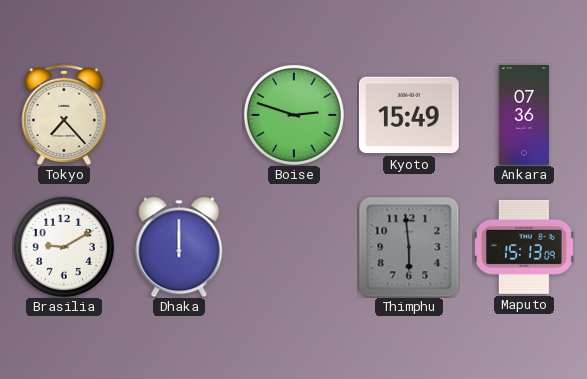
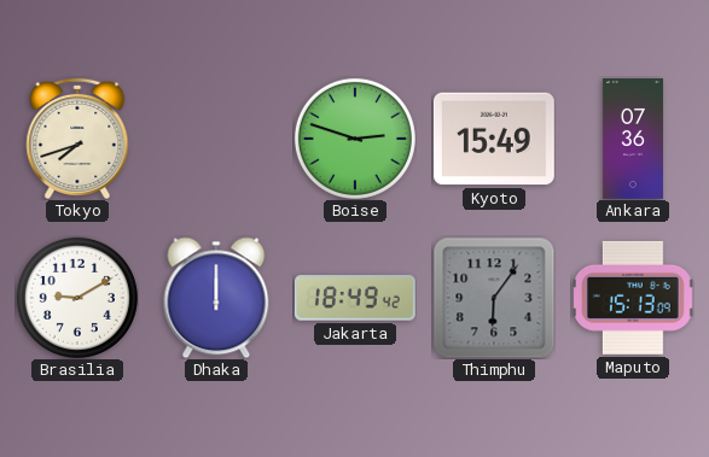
Tokyo: 7:23 -> 7:42
Jakarta: none -> 18:49
Thimphu: 5:59 -> 6:06
